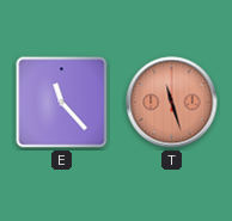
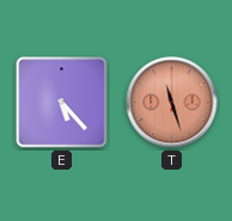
E: 11:23 -> 5:23
